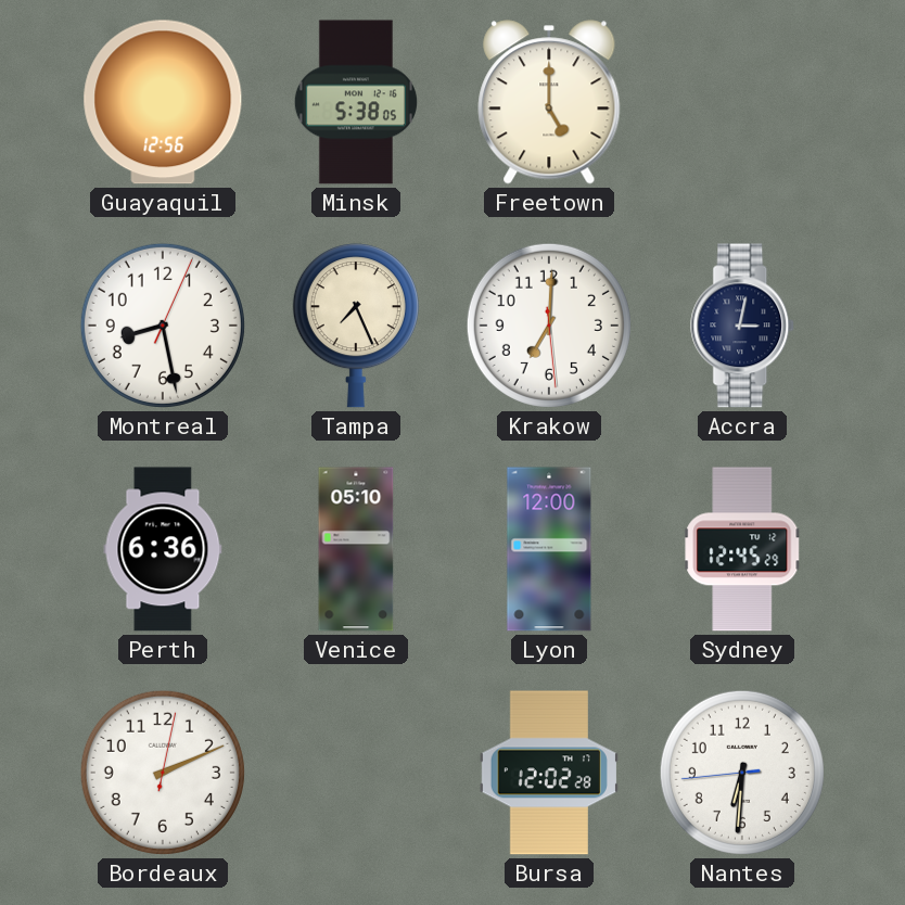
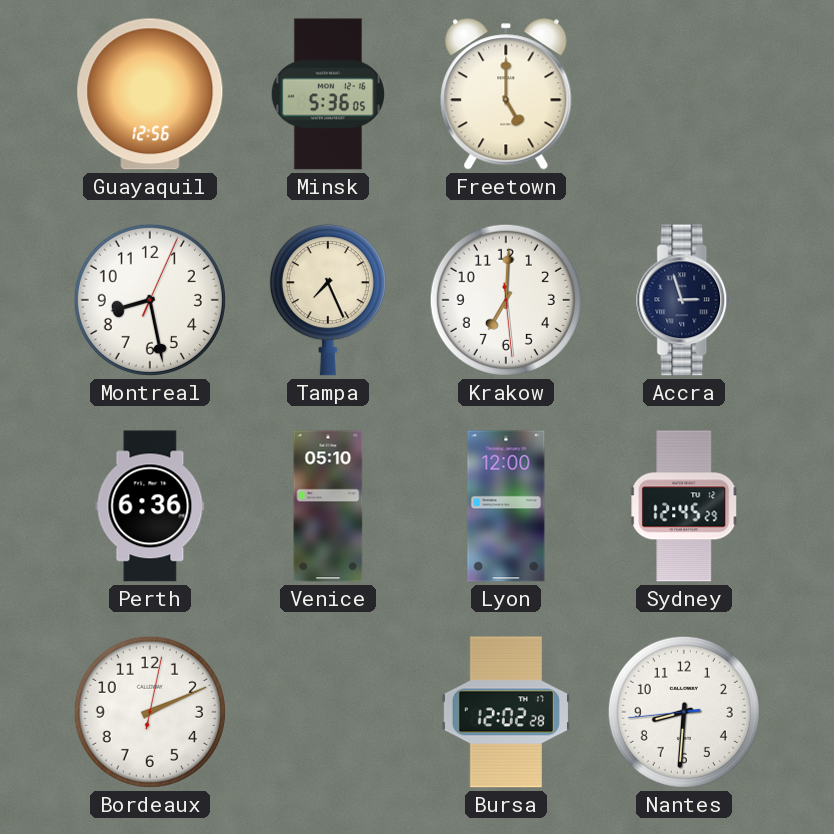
Minsk: 5:38 -> 5:36
Accra: 3:02 -> 2:57
Nantes: 6:30 -> 8:30
